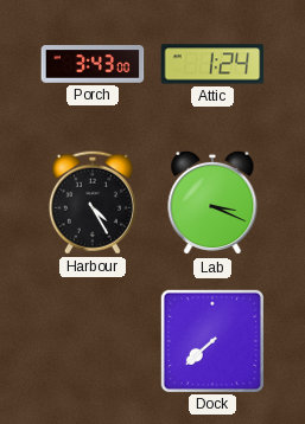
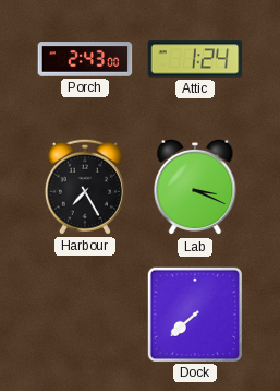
Porch: 3:43 -> 2:43
Harbour: 4:25 -> 7:25
